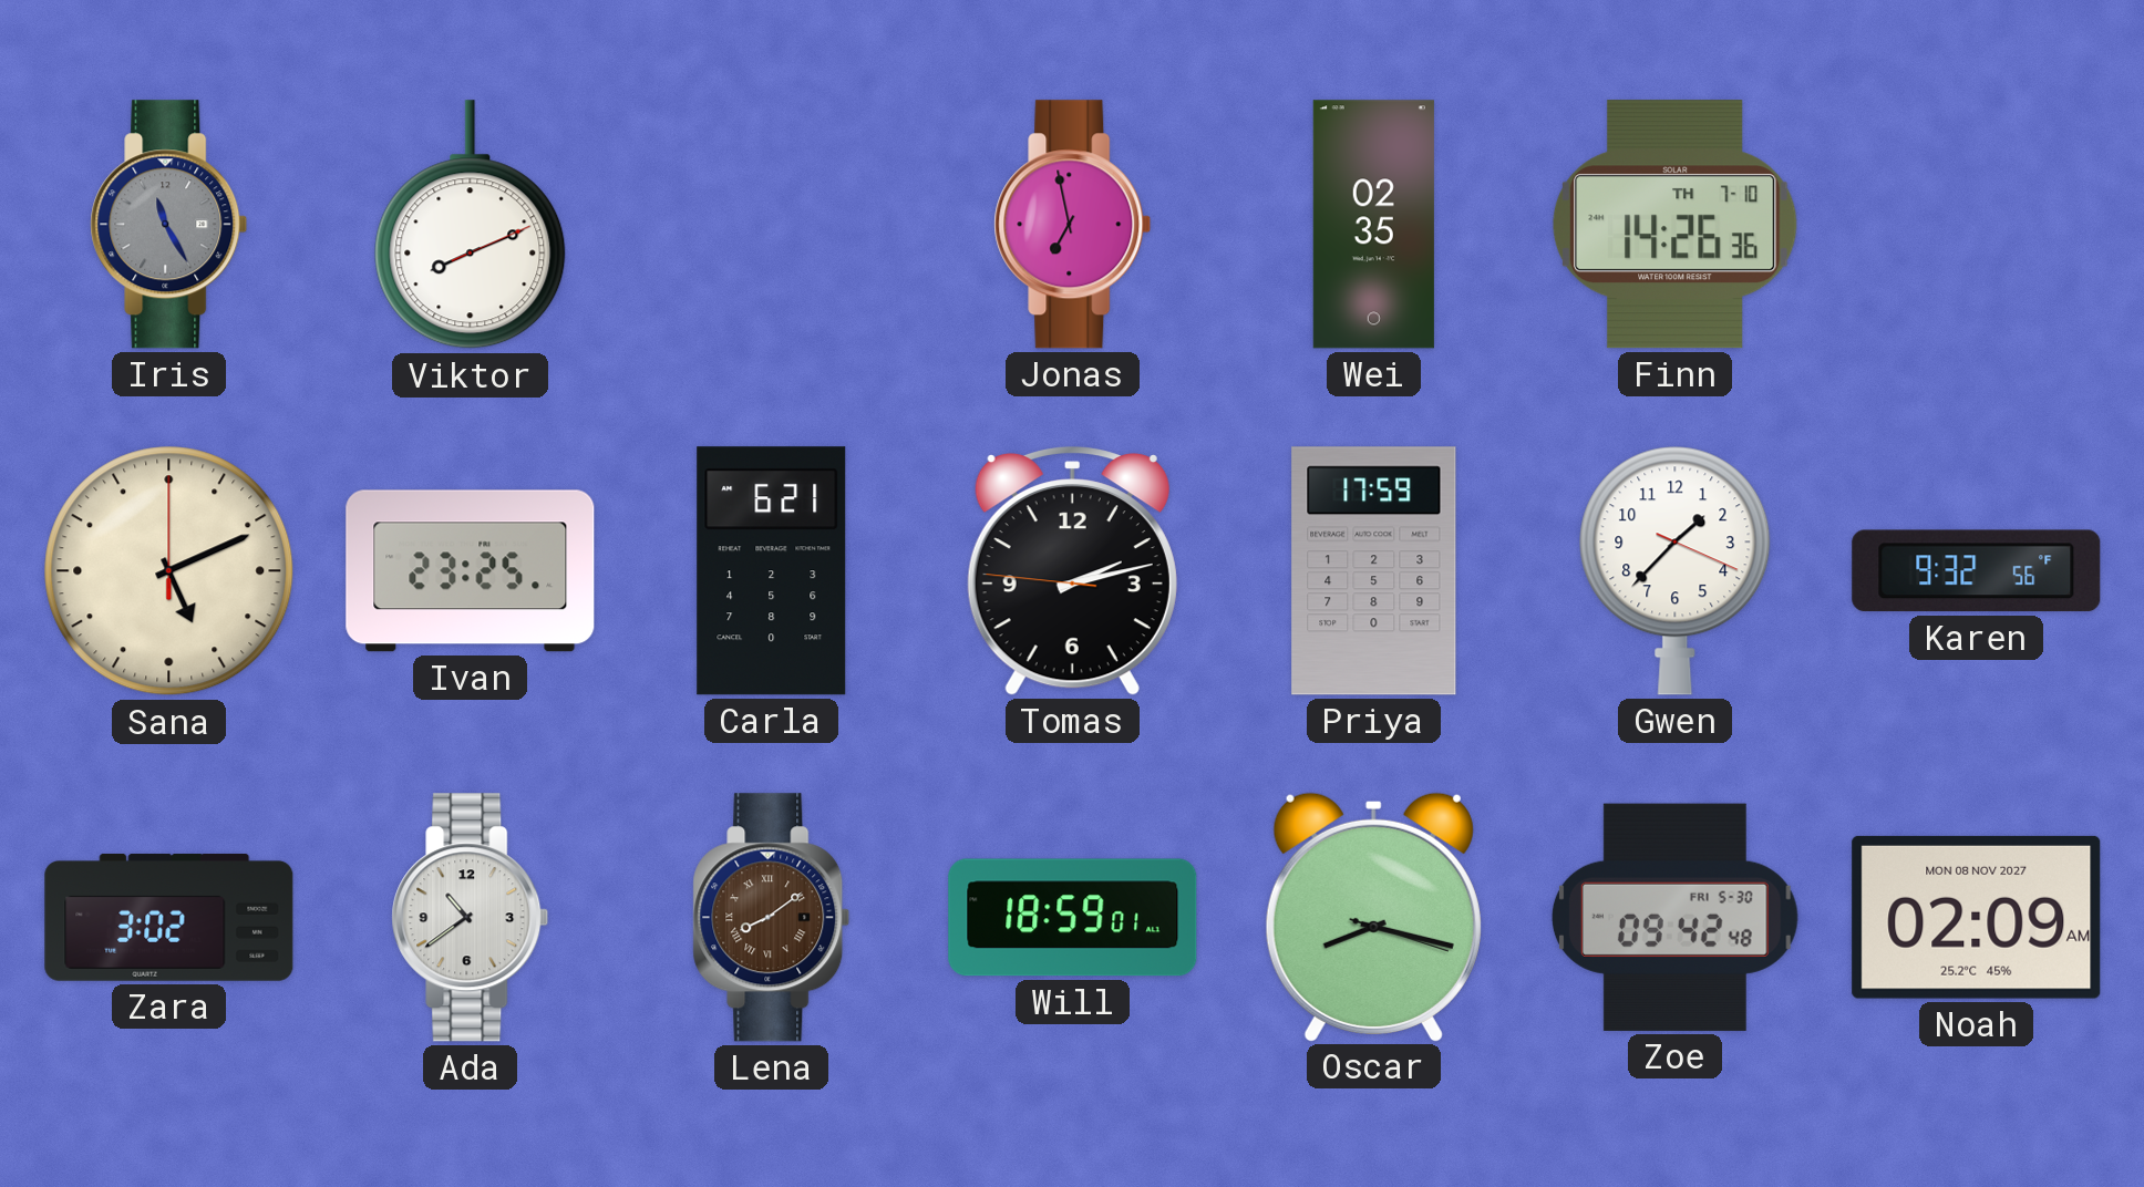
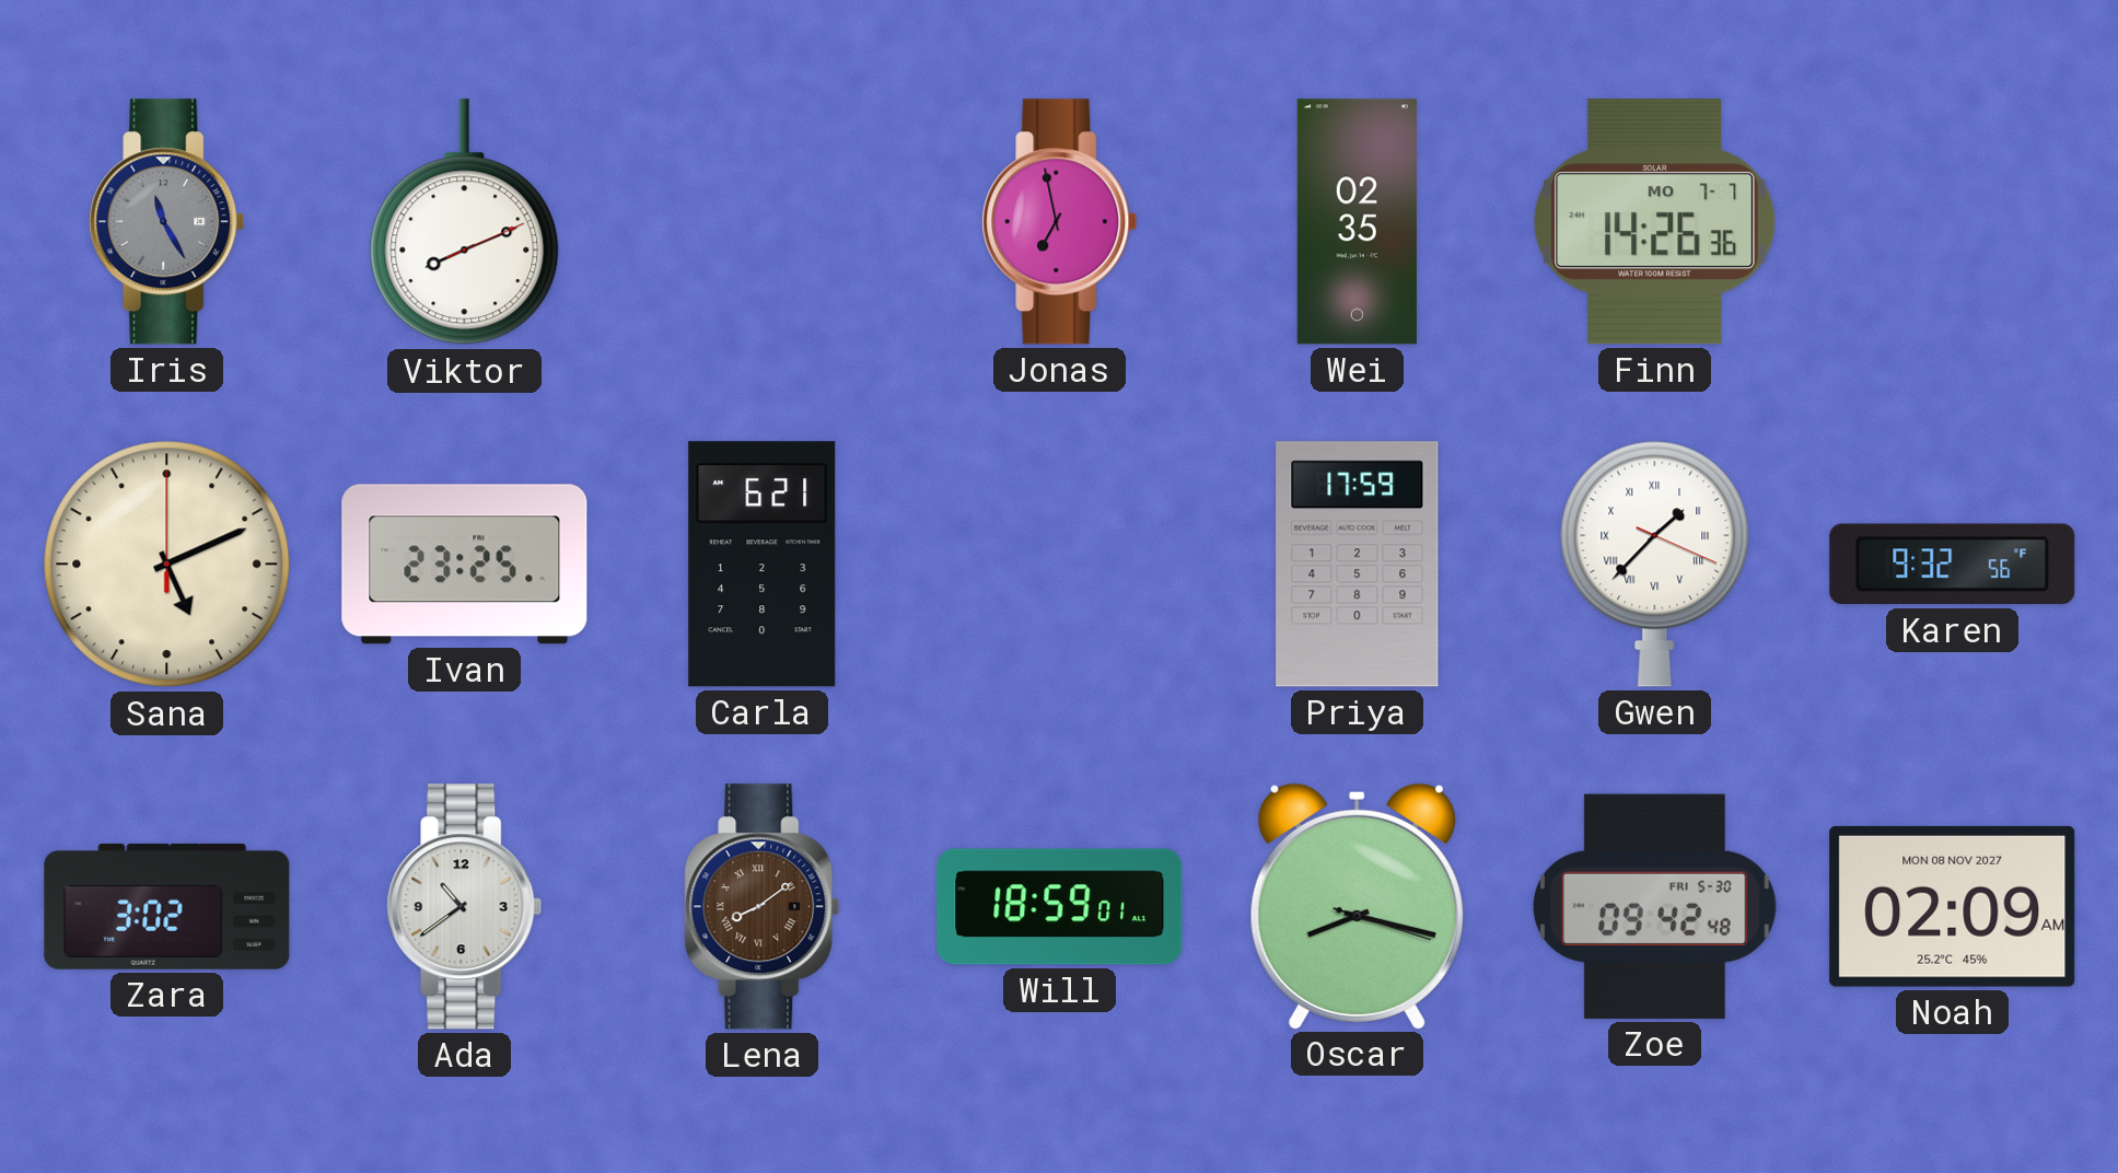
Finn date: TH 7-10 -> MO 7-7
Tomas: 2:12 -> none
Gwen numerals: Arabic -> Roman
